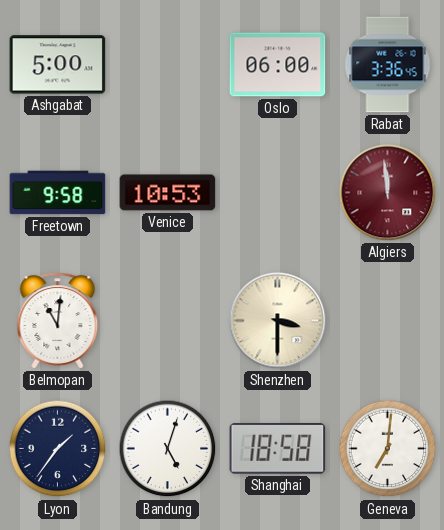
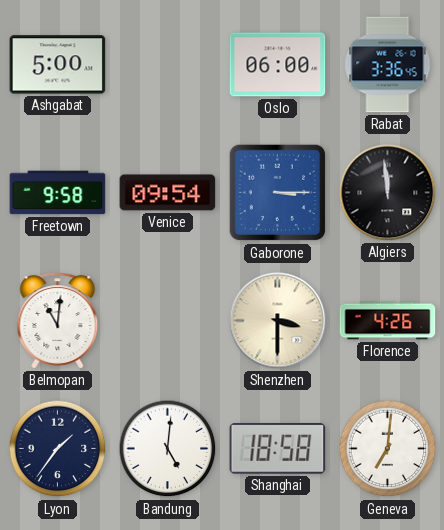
Venice: 10:53 -> 09:54
Gaborone: none -> 3:15
Algiers dial: burgundy -> black
Florence: none -> 4:26
Bandung: 5:03 -> 5:01
